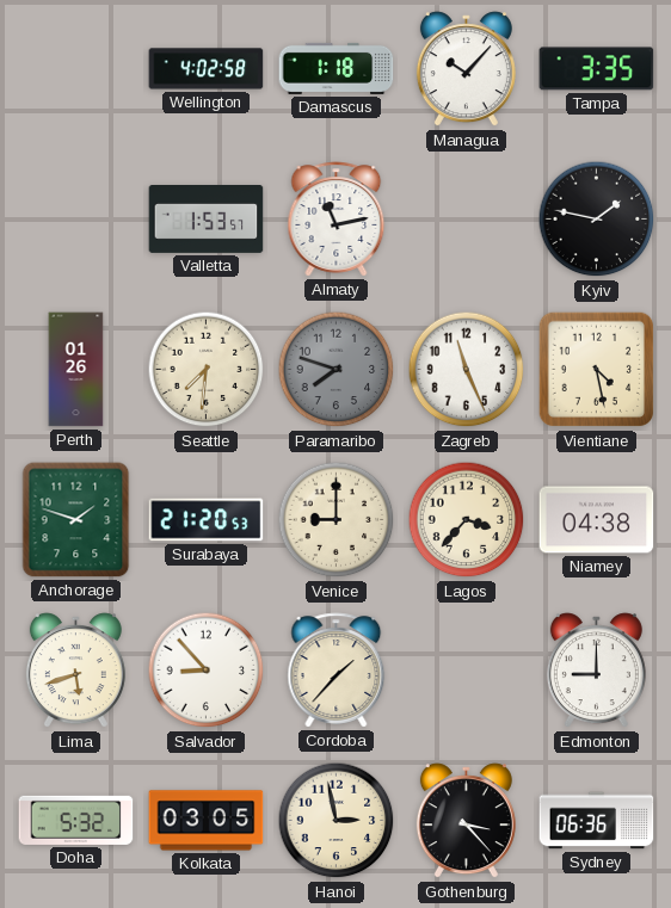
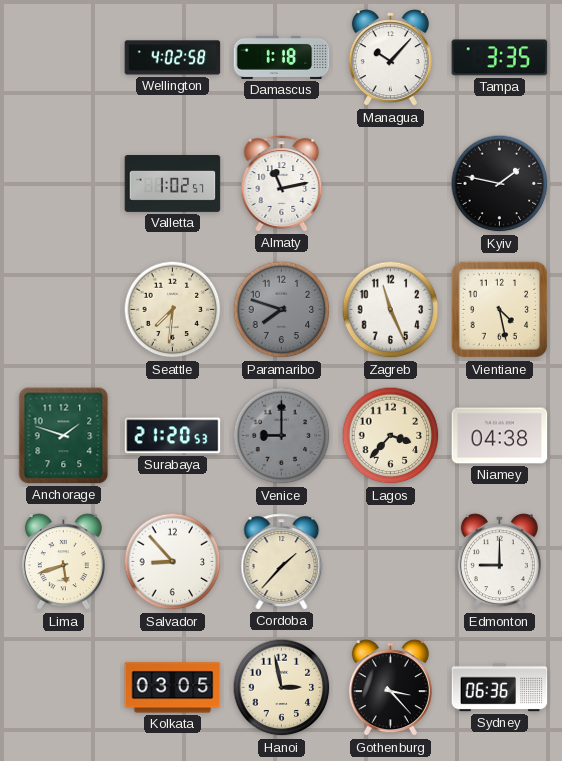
Valletta: 1:53 -> 1:02
Perth: 01:26 -> none
Venice dial: cream -> grey
Doha: 5:32 -> none
